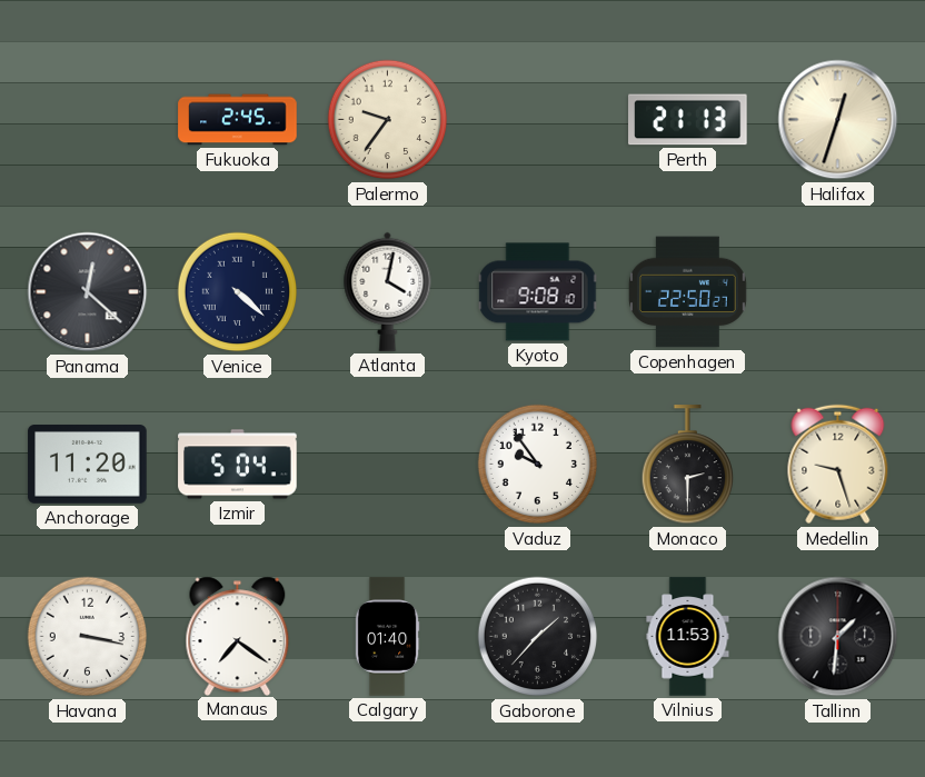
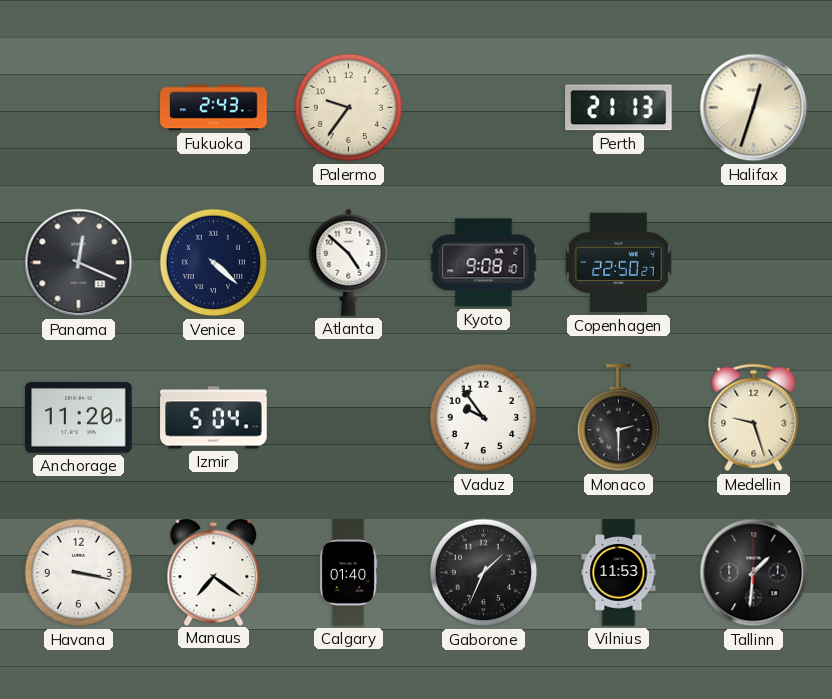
Fukuoka: 2:45 -> 2:43
Panama: 12:22 -> 12:19
Atlanta: 4:02 -> 4:52
Gaborone: 1:37 -> 1:34
